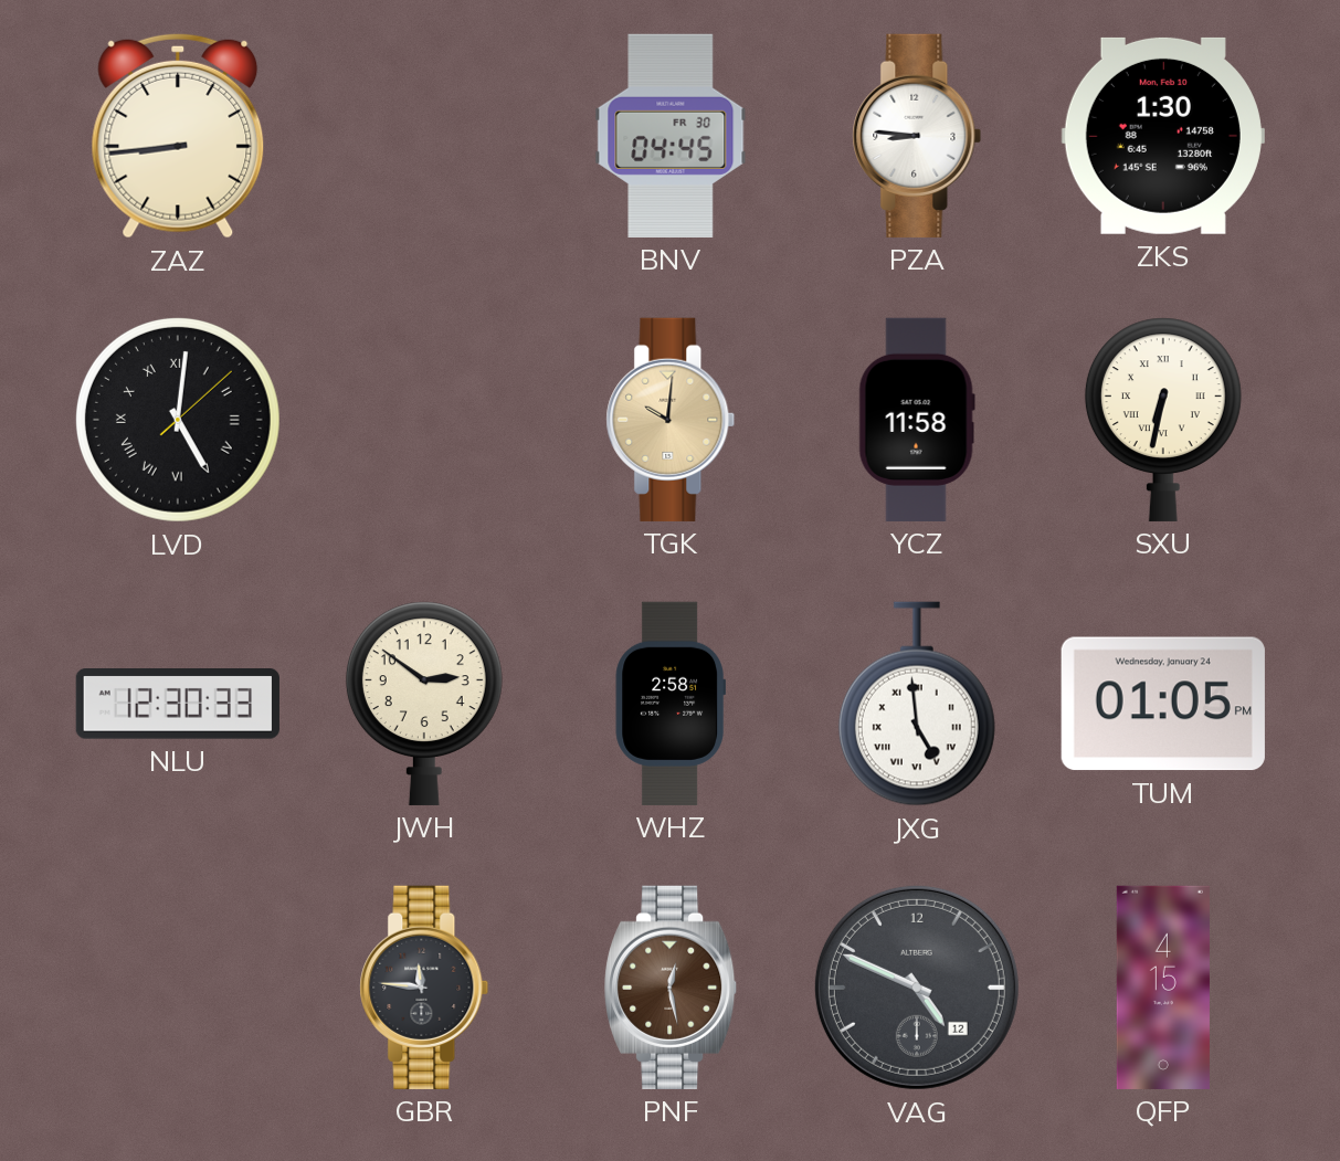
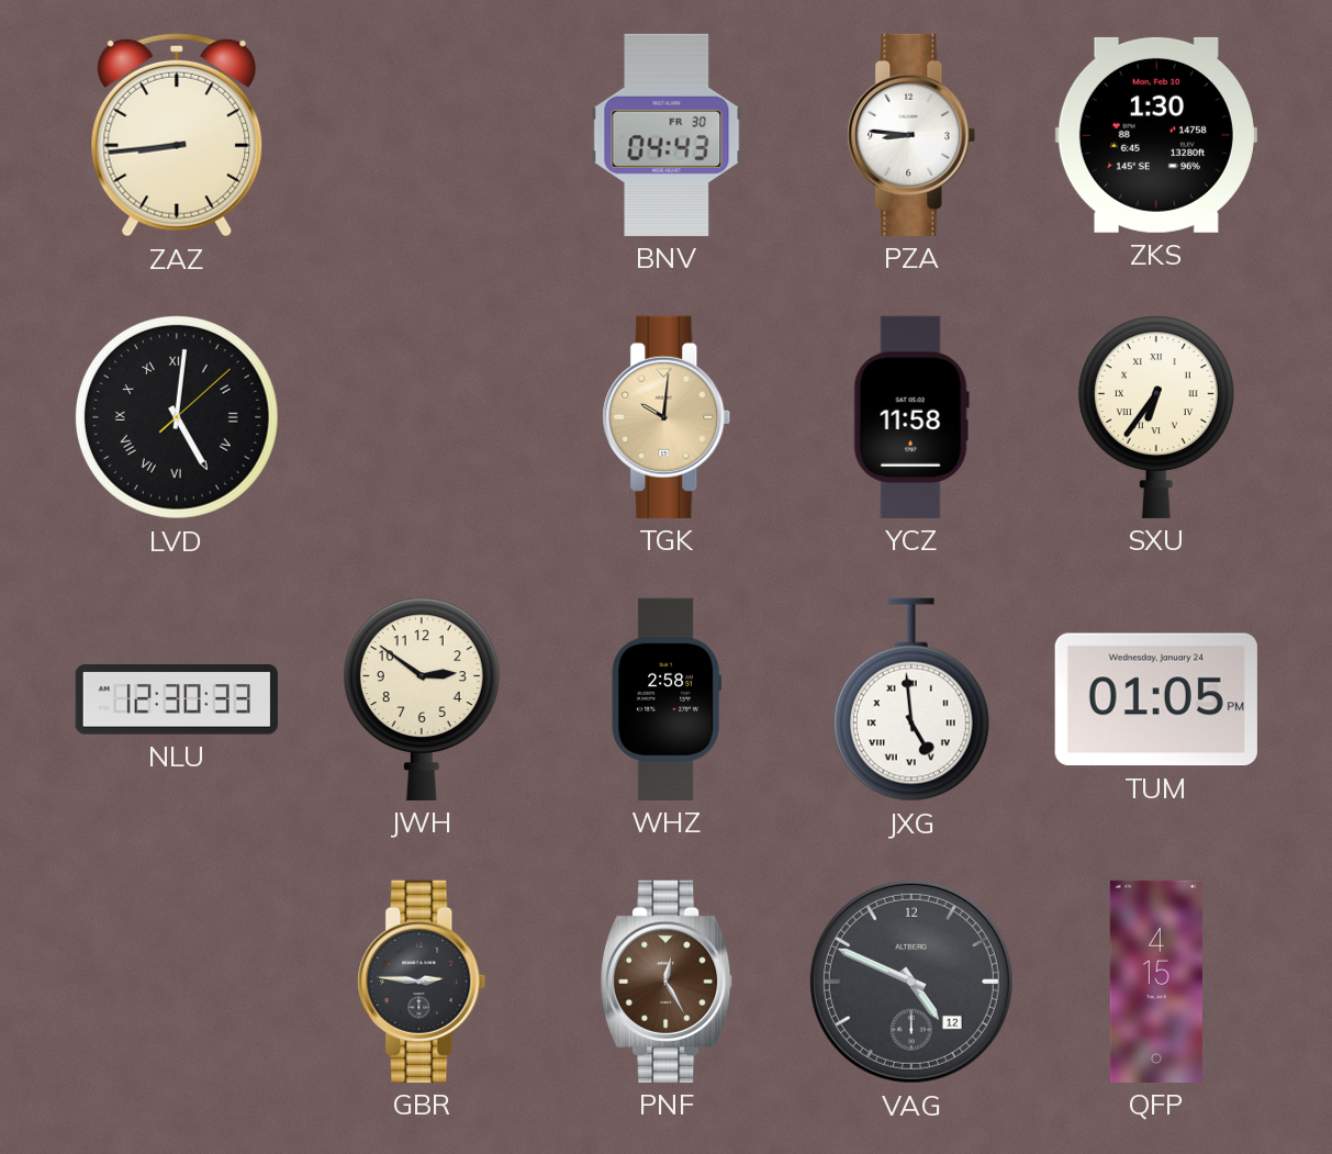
BNV: 04:45 -> 04:43
SXU: 6:32 -> 6:36
GBR: 11:46 -> 2:46
PNF: 12:28 -> 12:25
